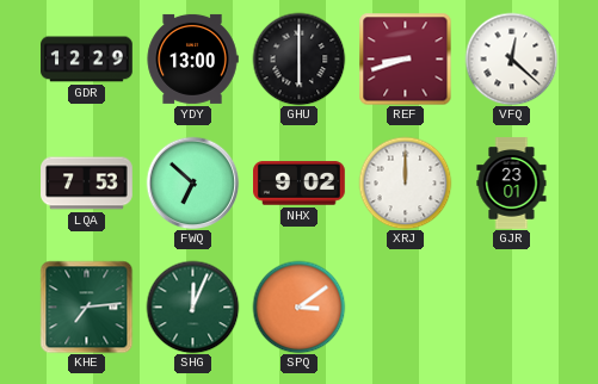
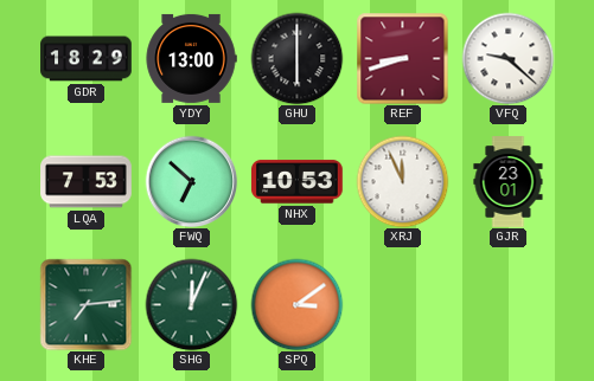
GDR: 12:29 -> 18:29
VFQ: 12:22 -> 9:22
NHX: 9:02 -> 10:53
XRJ: 12:00 -> 11:56
